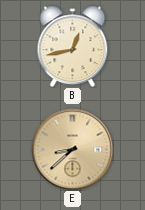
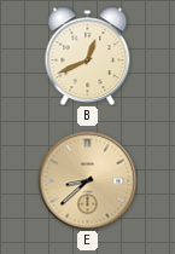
B: 12:43 -> 12:41
